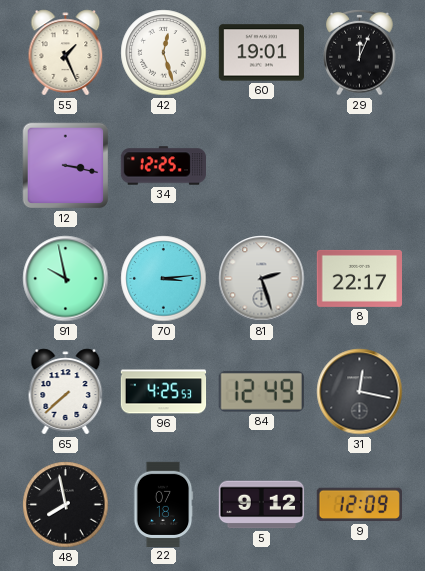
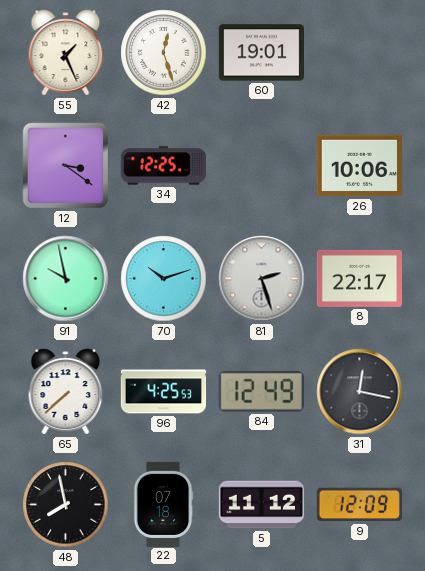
29: 12:04 -> none
12: 3:17 -> 3:21
26: none -> 10:06
70: 3:14 -> 10:12
5: 9:12 -> 11:12
